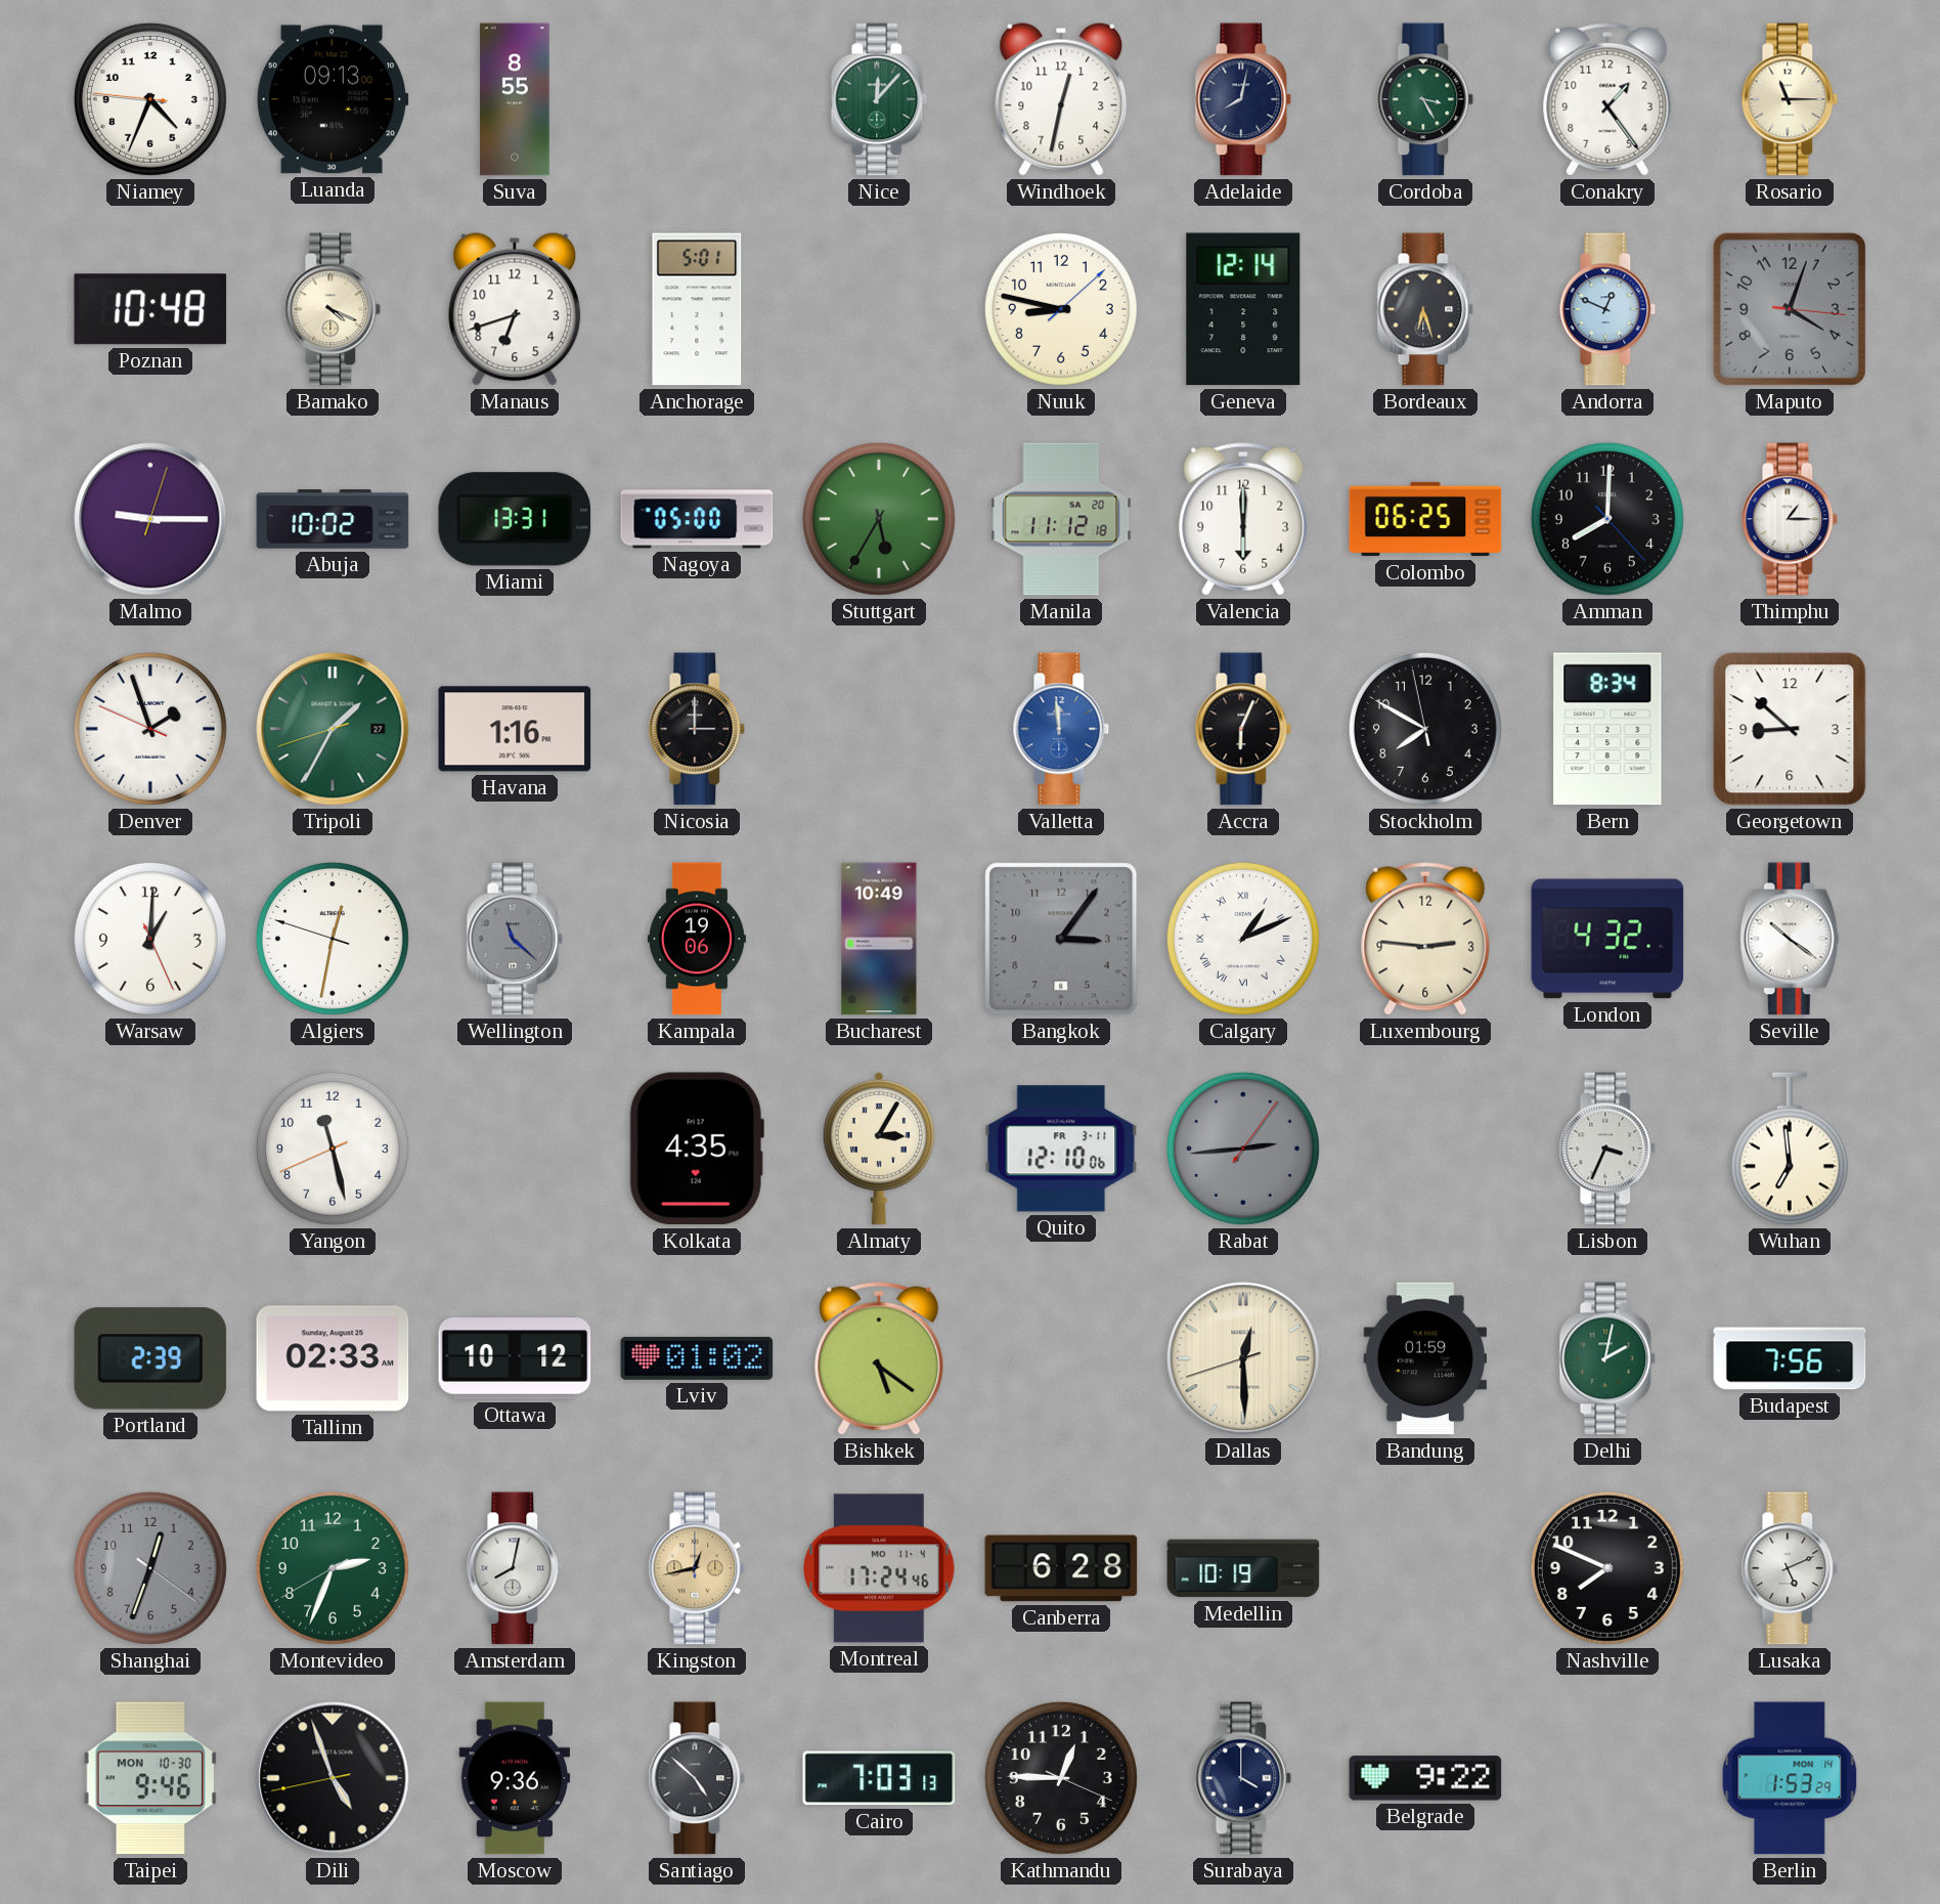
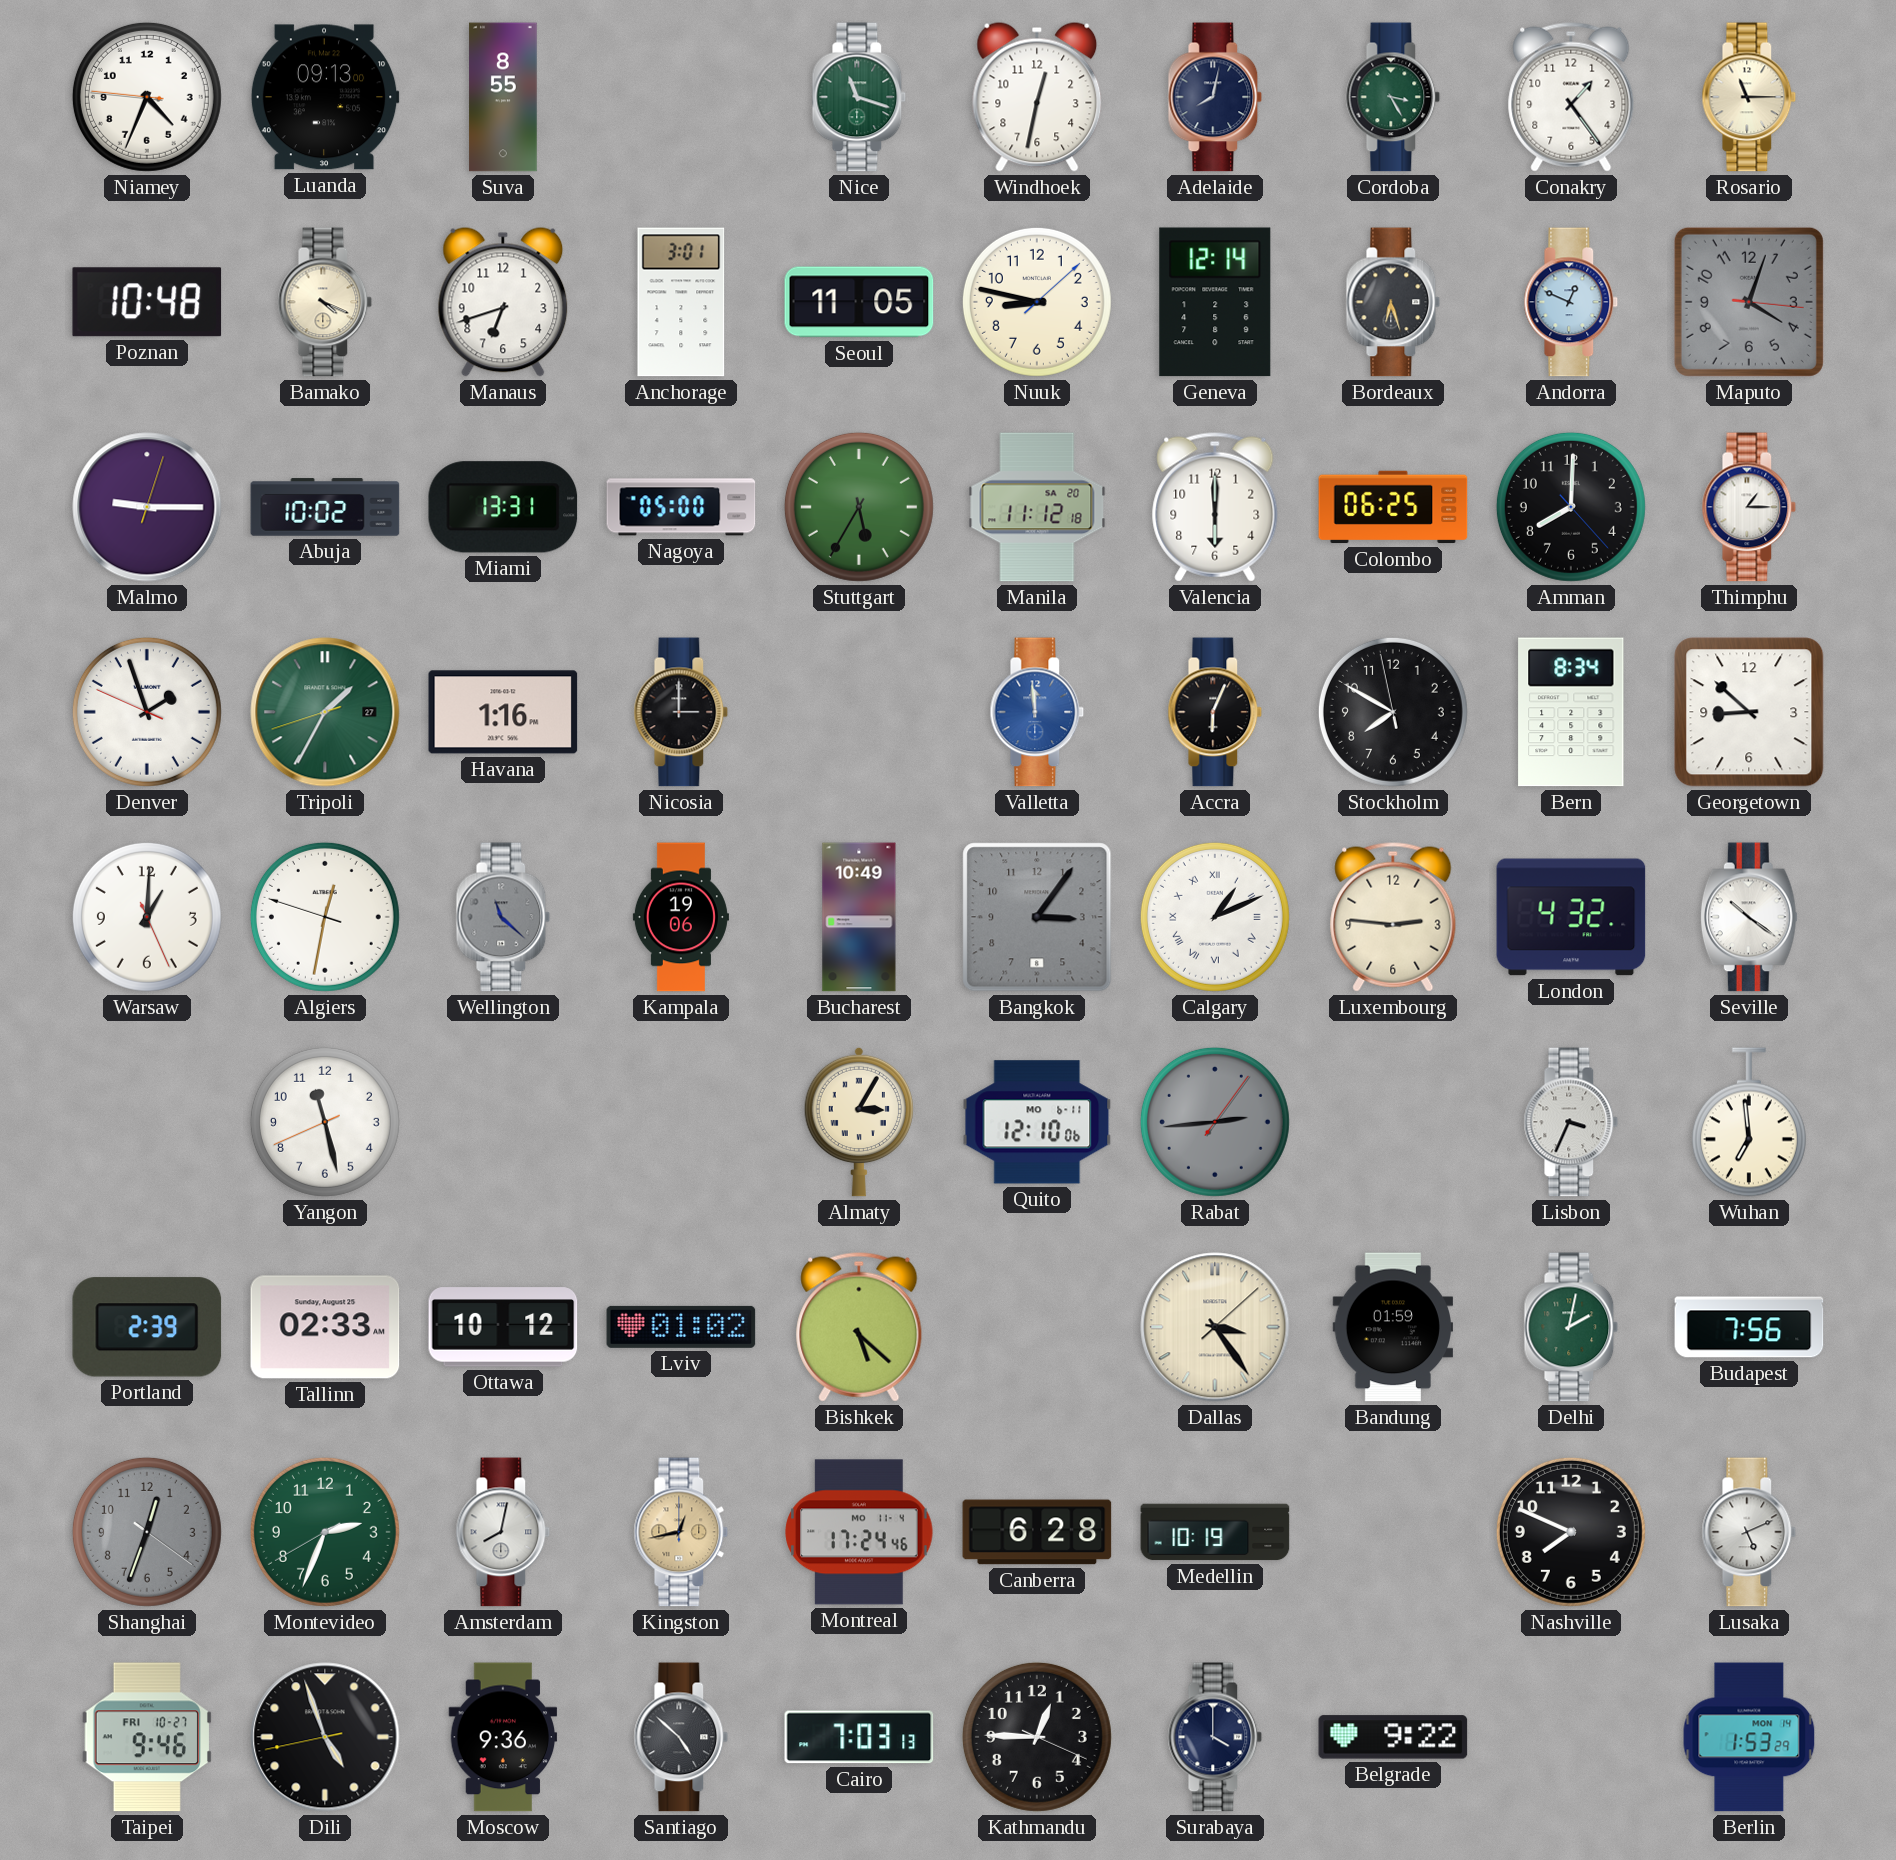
Nice: 12:07 -> 11:18
Anchorage: 5:01 -> 3:01
Seoul: none -> 11:05
Kolkata: 4:35 -> none
Quito date: FR 3-11 -> MO 6-11
Bishkek: 5:21 -> 5:22
Dallas: 12:29 -> 3:24
Taipei date: MON 10-30 -> FRI 10-27
